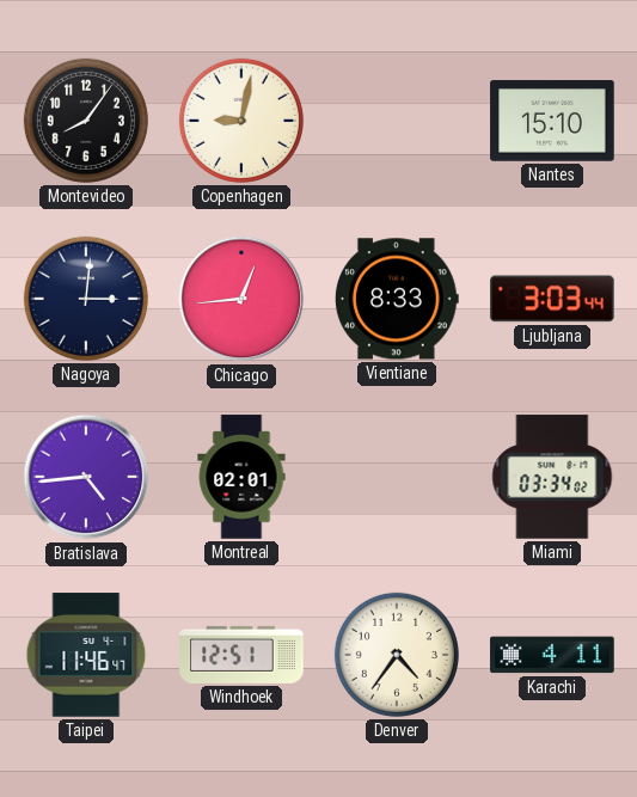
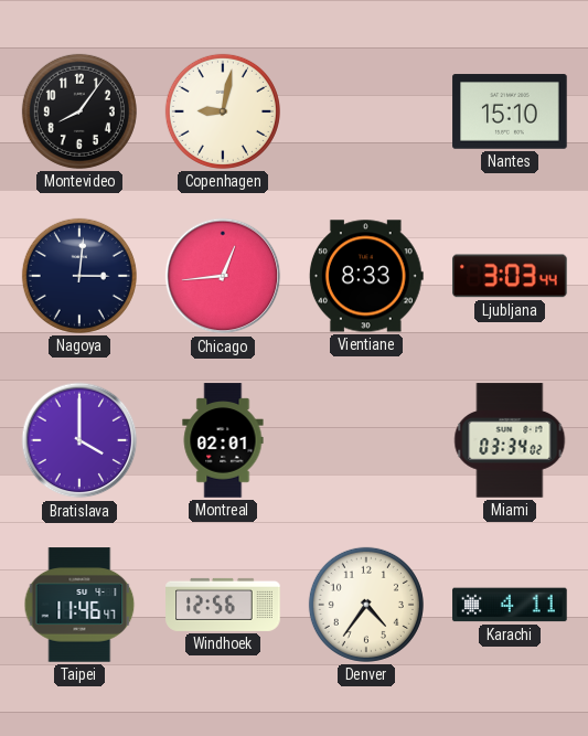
Bratislava: 4:44 -> 4:00
Windhoek: 12:51 -> 12:56
